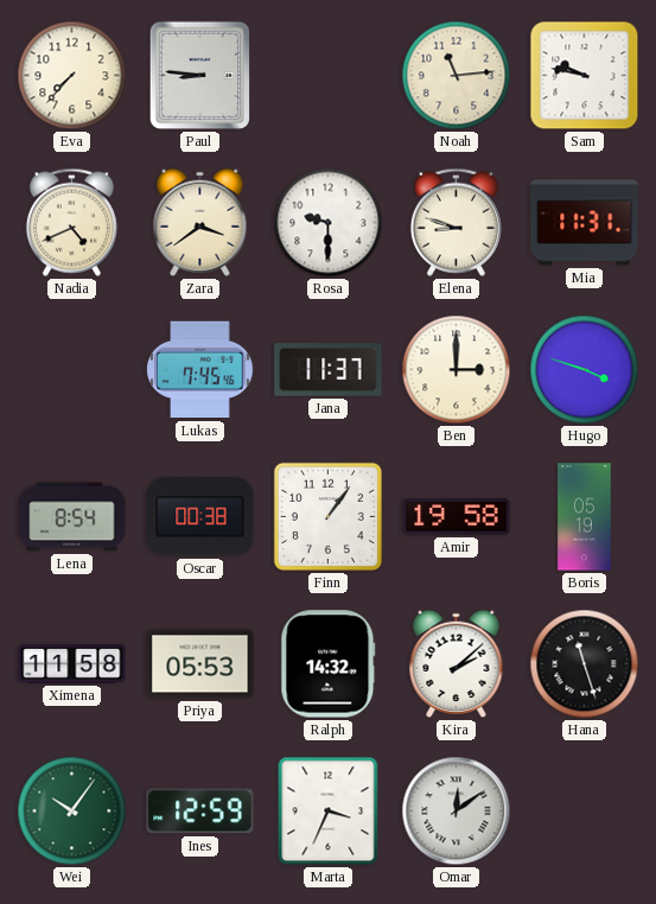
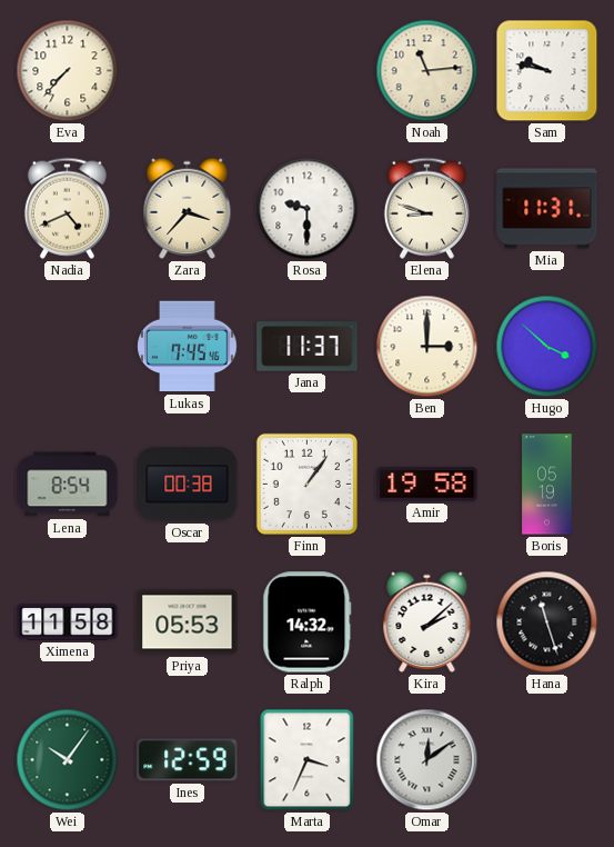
Paul: 8:46 -> none
Zara: 3:39 -> 3:37
Hugo: 3:48 -> 3:52
